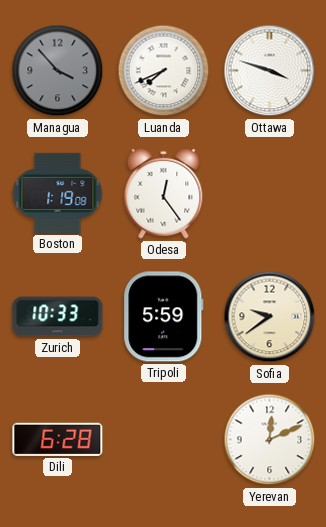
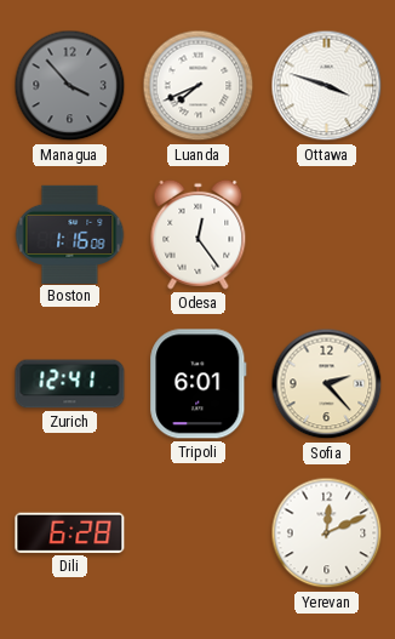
Boston: 1:19 -> 1:16
Zurich: 10:33 -> 12:41
Tripoli: 5:59 -> 6:01
Sofia: 9:39 -> 2:23
